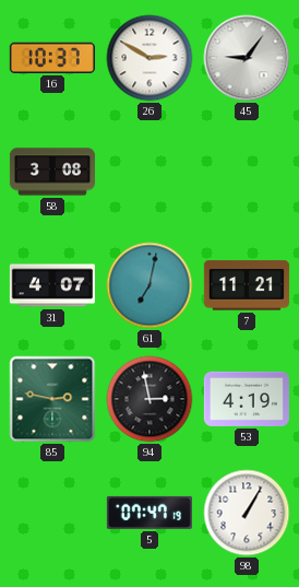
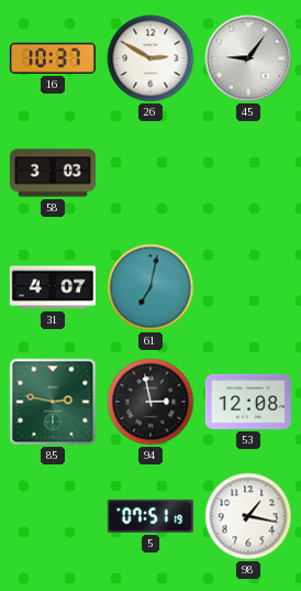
58: 3:08 -> 3:03
7: 11:21 -> none
53: 4:19 -> 12:08
5: 07:47 -> 07:51
98: 1:05 -> 1:17
